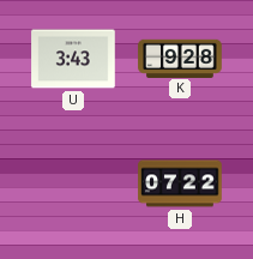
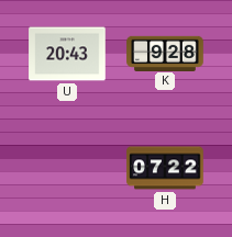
U: 3:43 -> 20:43
